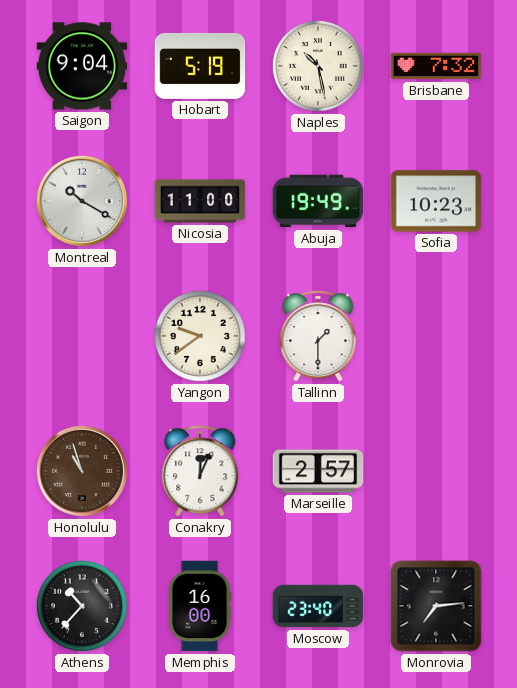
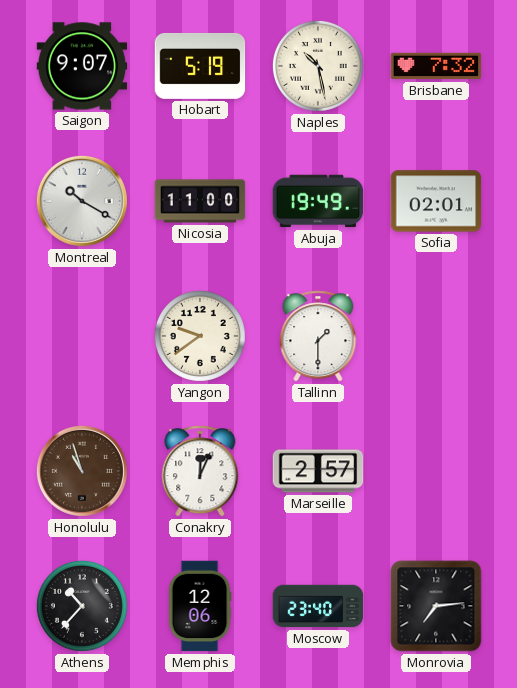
Saigon: 9:04 -> 9:07
Sofia: 10:23 -> 02:01
Memphis: 16:00 -> 12:06
